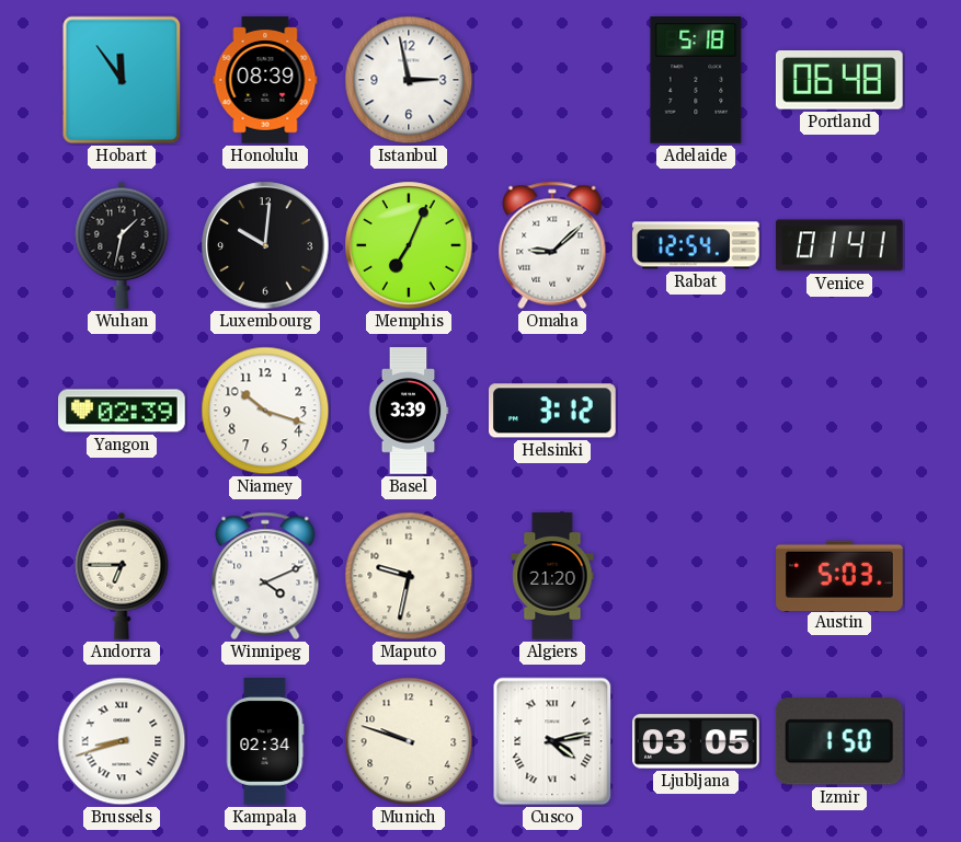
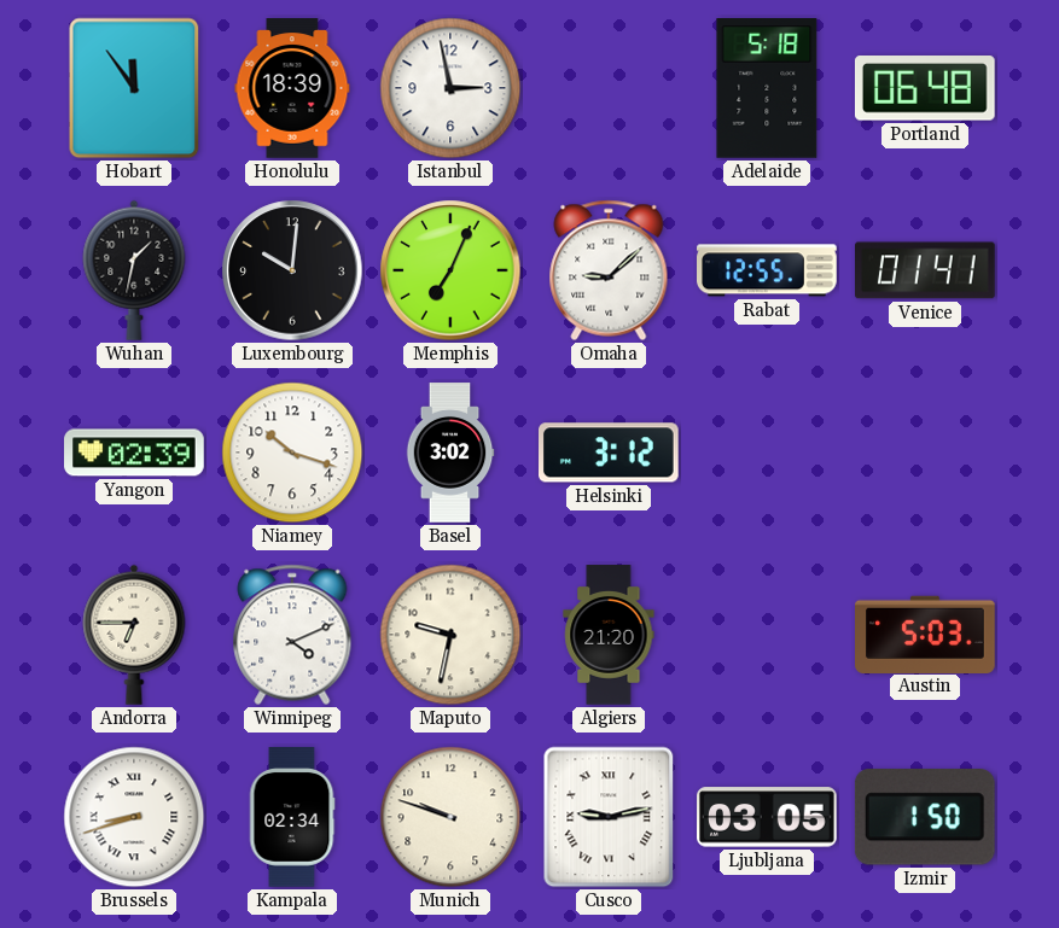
Honolulu: 08:39 -> 18:39
Rabat: 12:54 -> 12:55
Basel: 3:39 -> 3:02
Cusco: 4:13 -> 9:13
